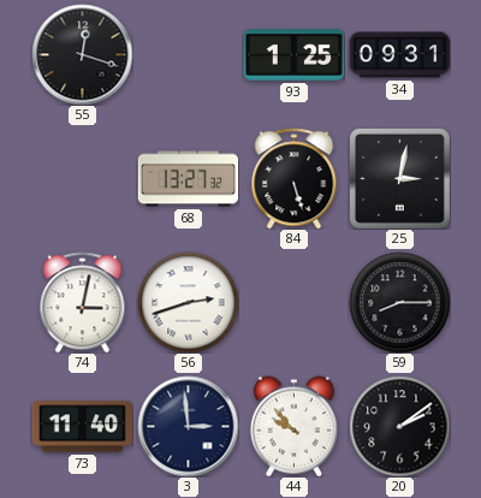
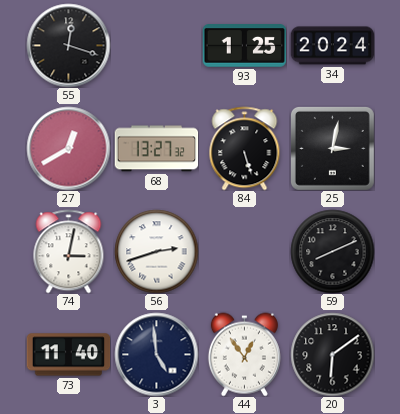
34: 09:31 -> 20:24
27: none -> 12:40
59: 8:15 -> 8:11
3: 2:59 -> 4:59
44: 9:53 -> 12:54
20: 2:09 -> 6:09
